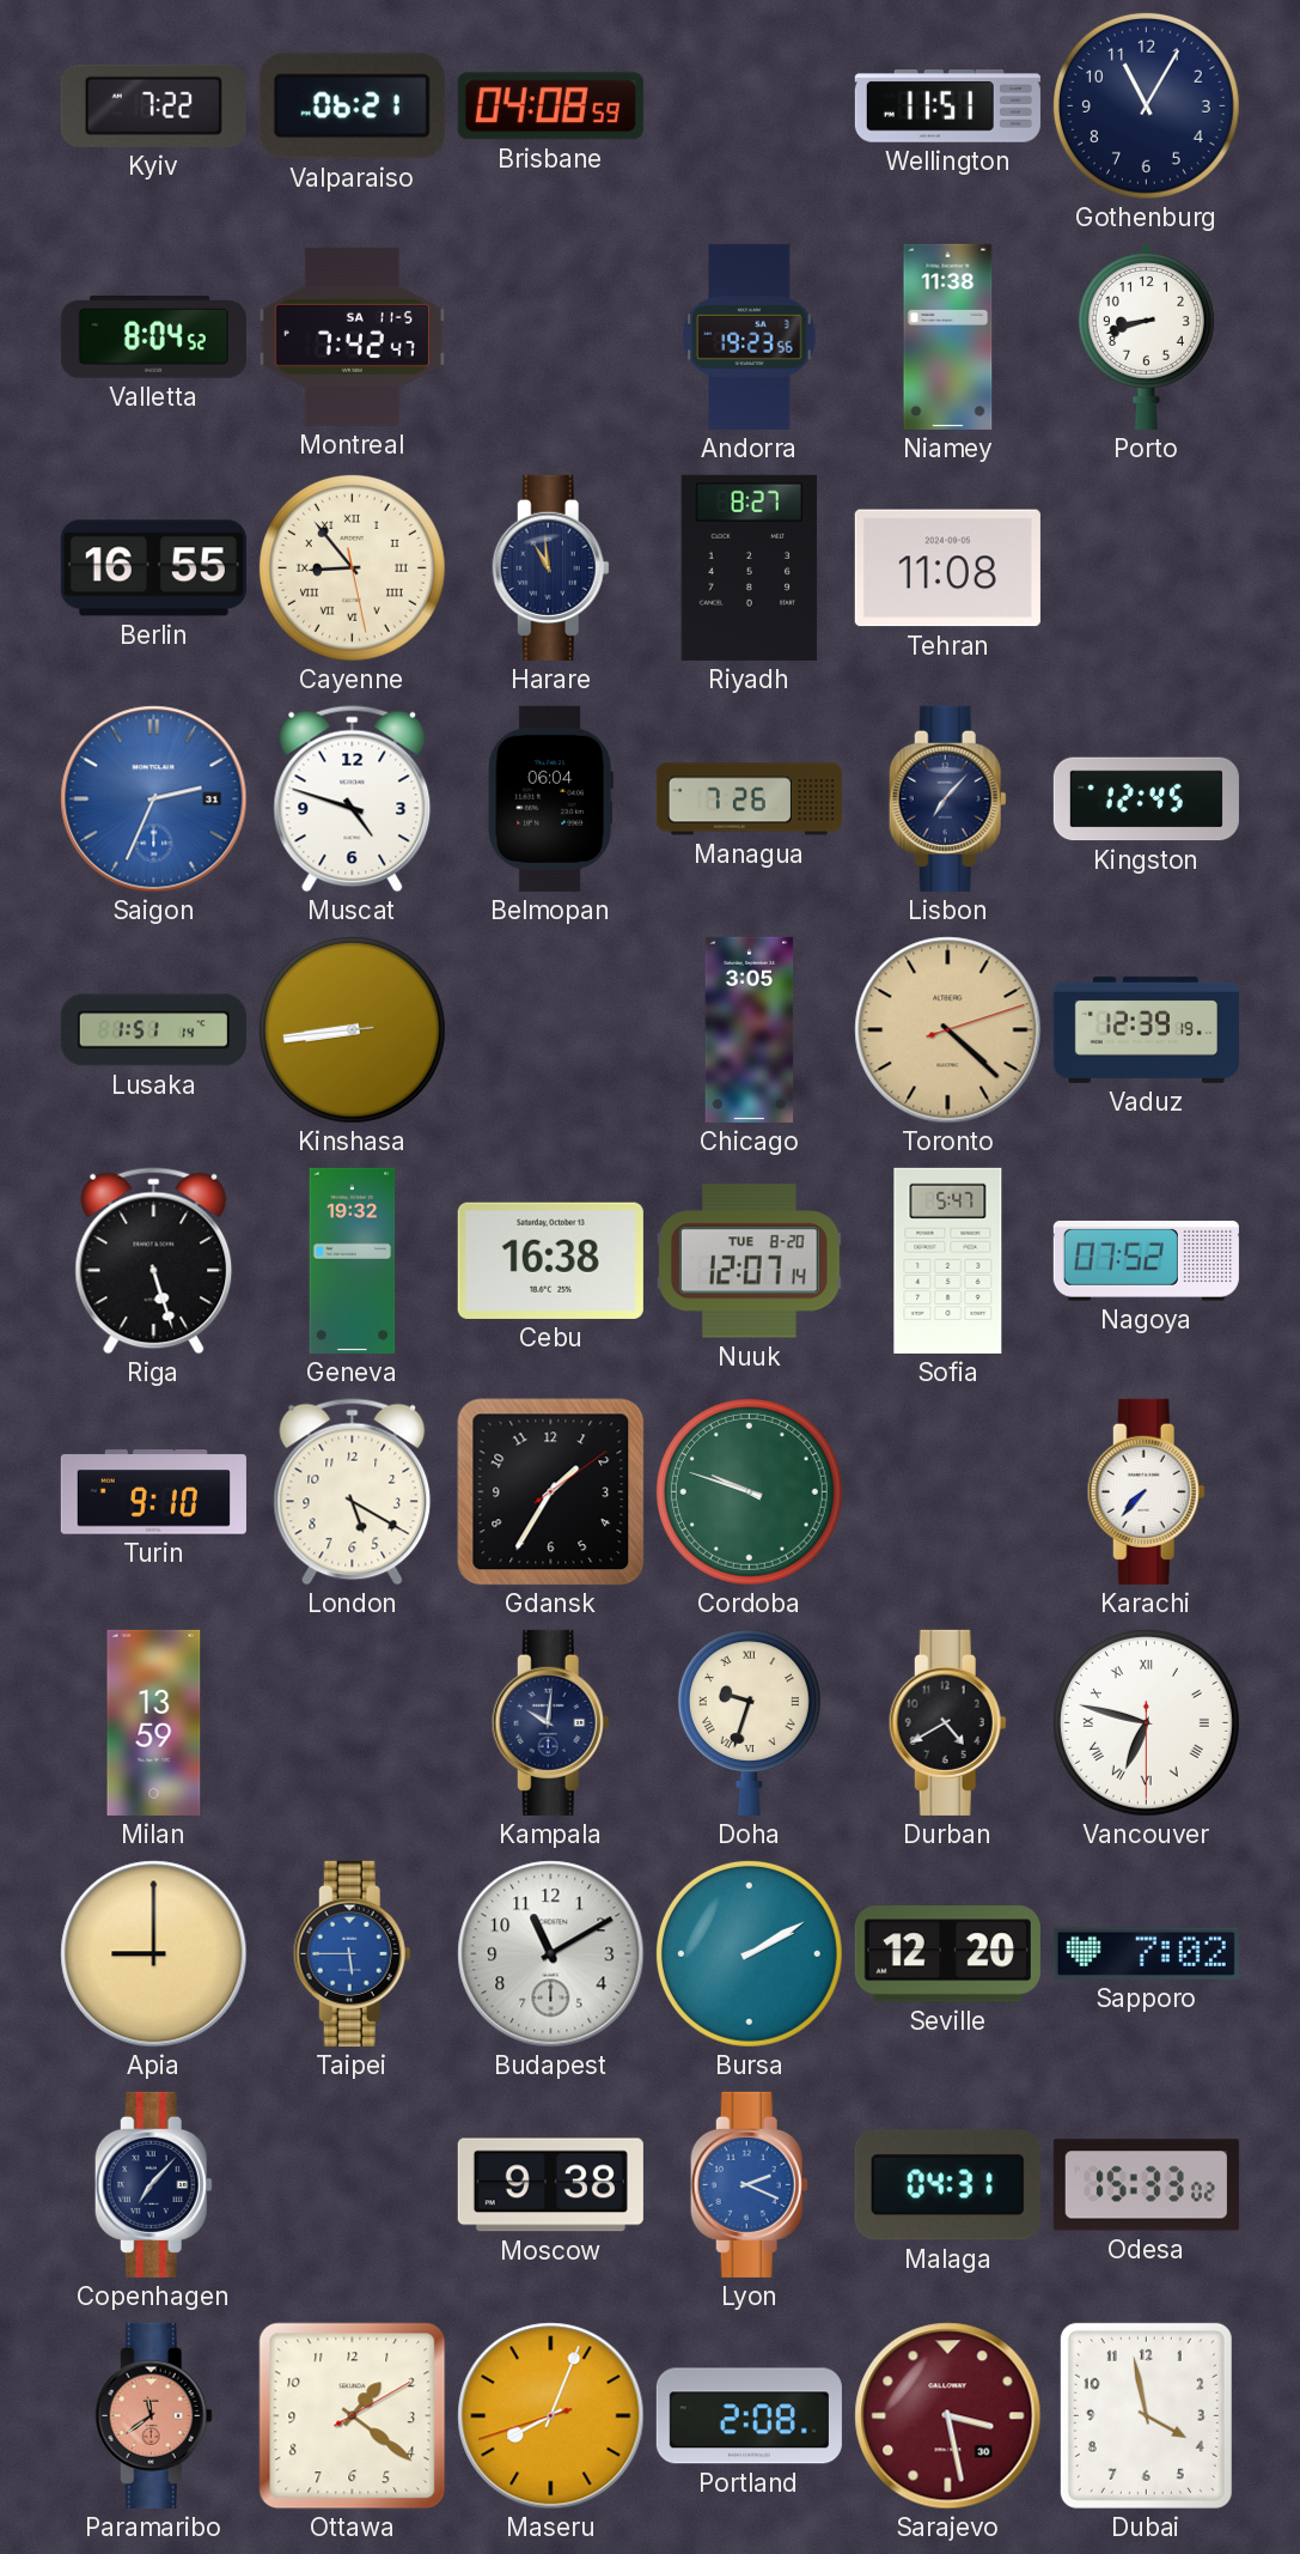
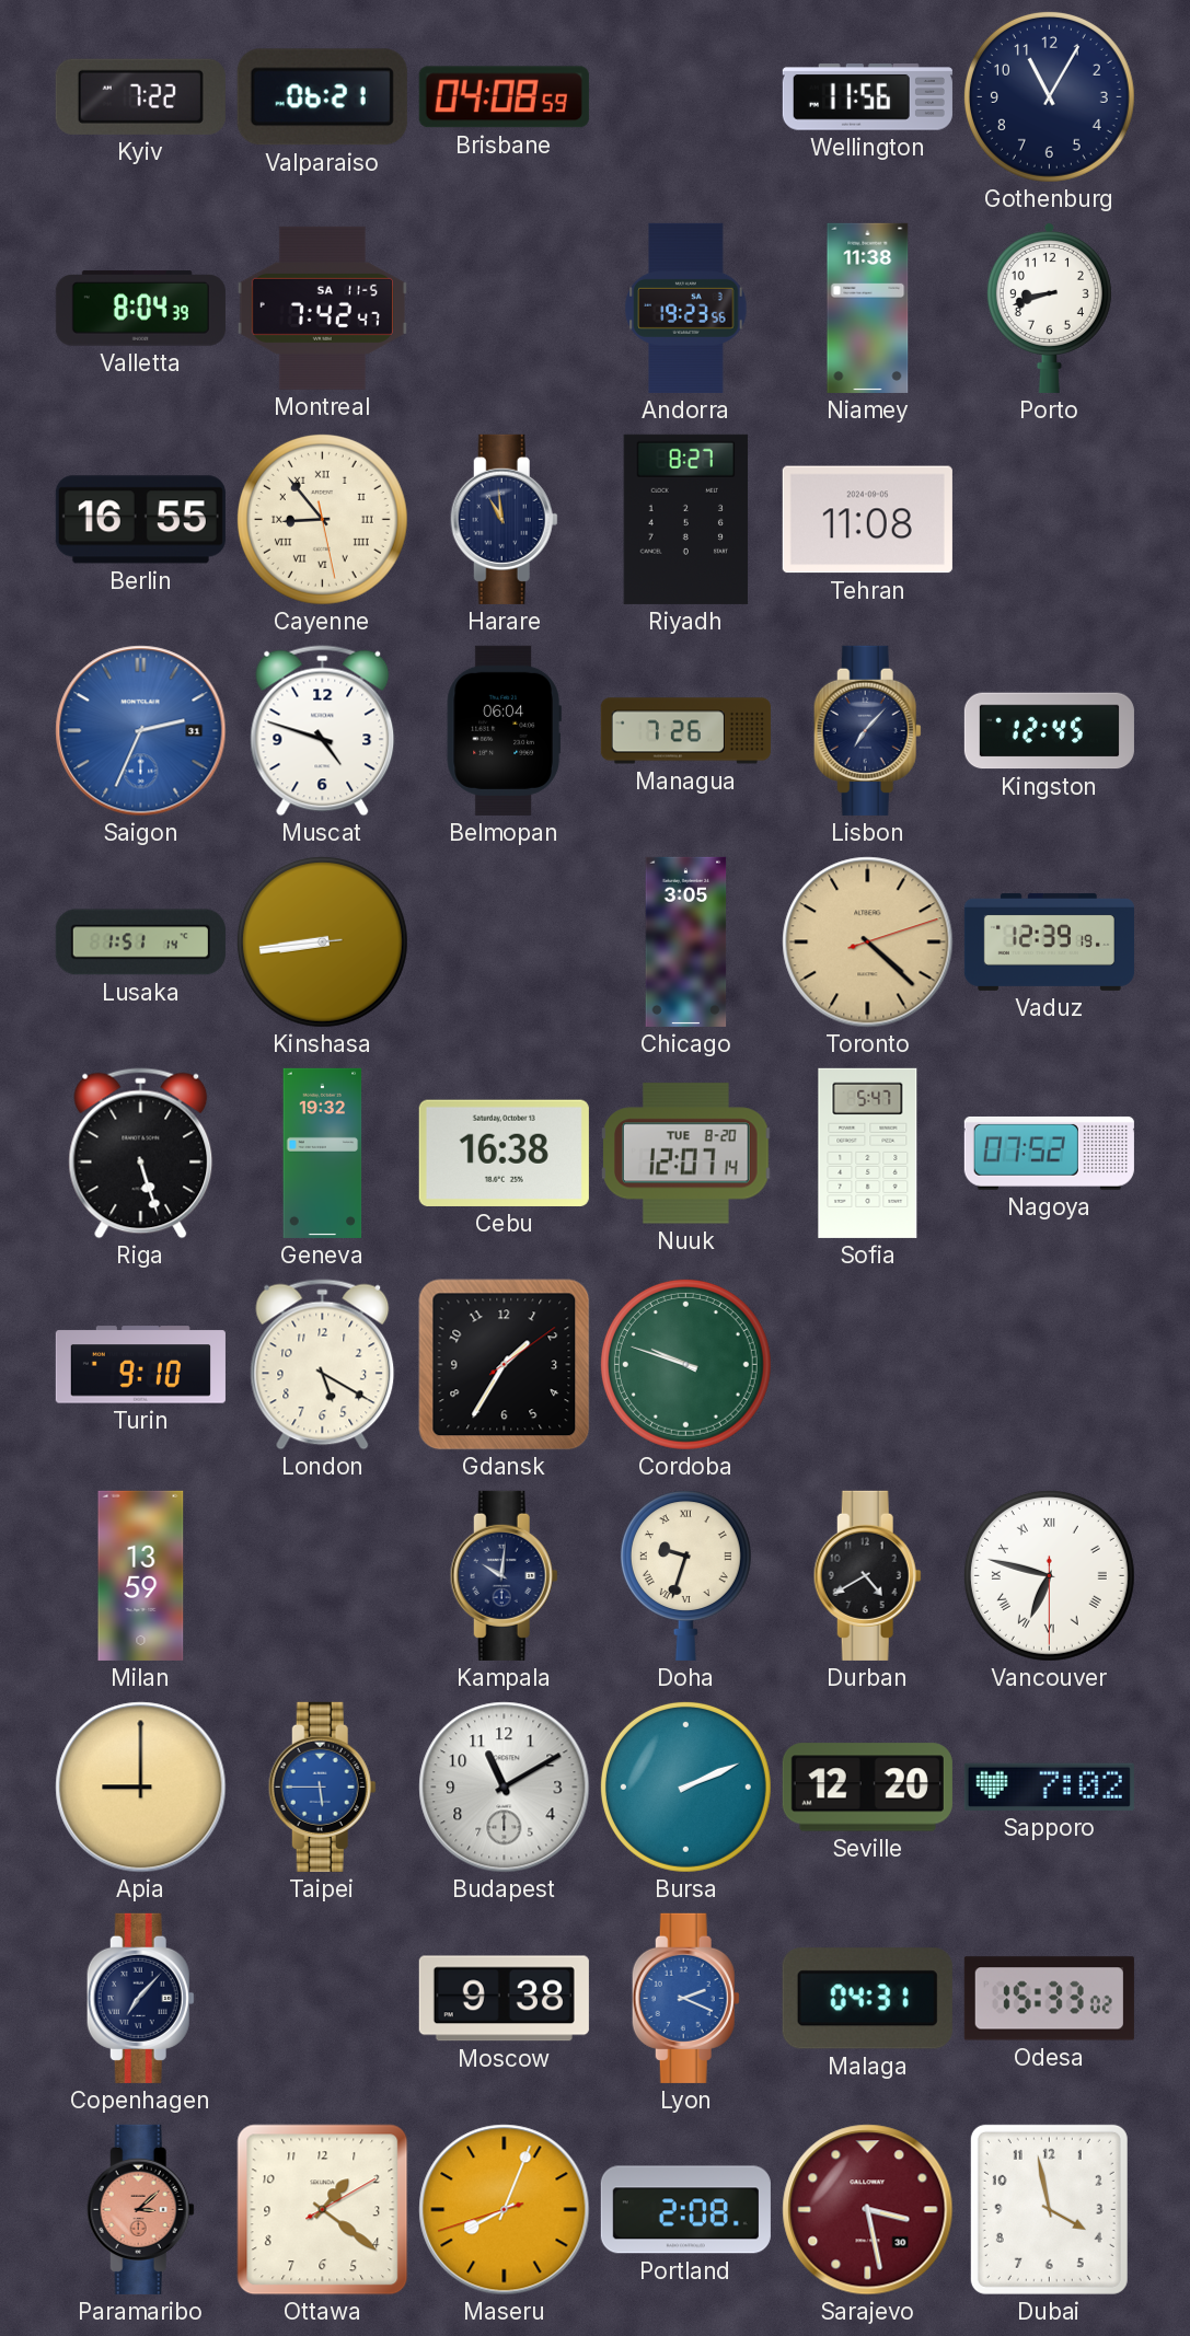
Wellington: 11:51 -> 11:56
Valletta: 8:04:52 -> 8:04:39
Karachi: 7:37 -> none
Bursa: 2:10 -> 2:11
Paramaribo: 11:39 -> 3:08
